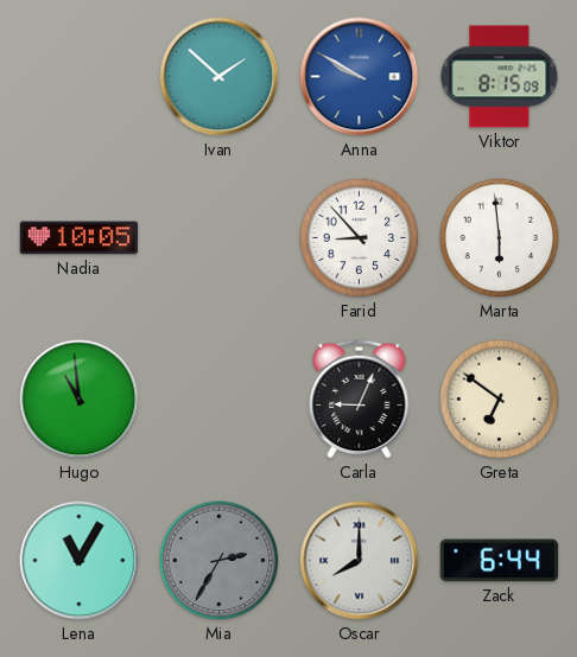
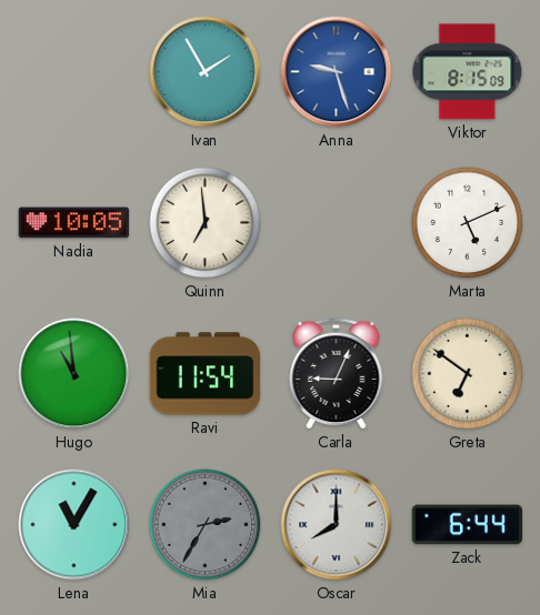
Ivan: 1:52 -> 1:55
Anna: 9:50 -> 9:27
Quinn: none -> 6:59
Farid: 8:53 -> none
Marta: 5:59 -> 5:11
Ravi: none -> 11:54
